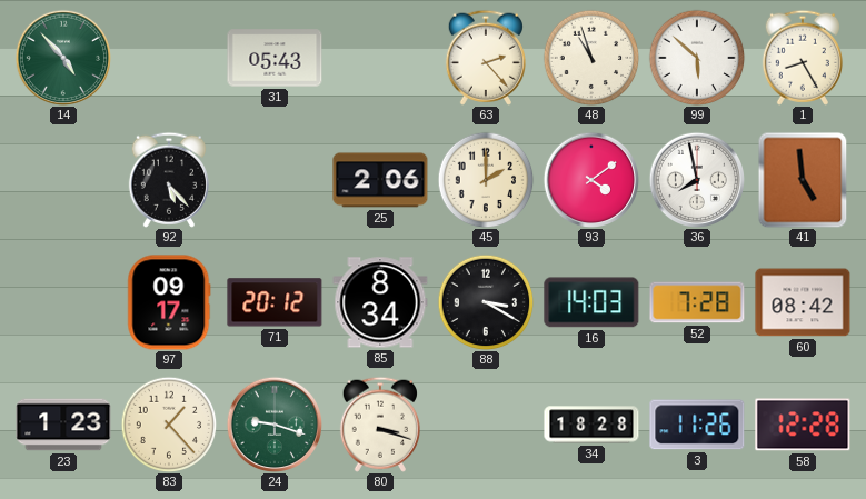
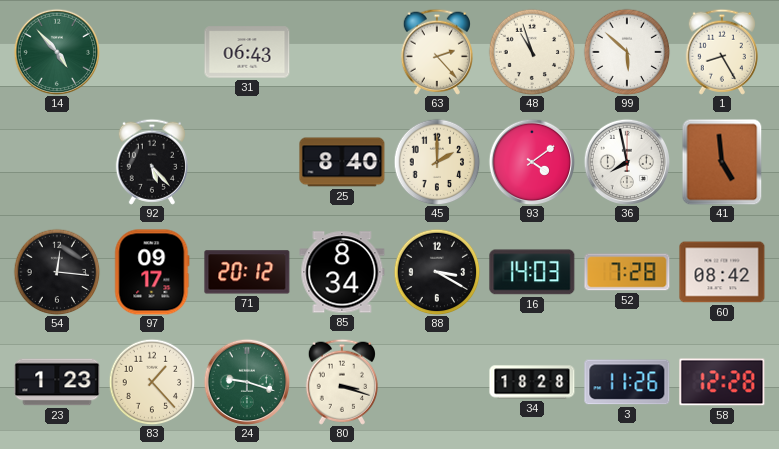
31: 05:43 -> 06:43
25: 2:06 -> 8:40
54: none -> 12:16
